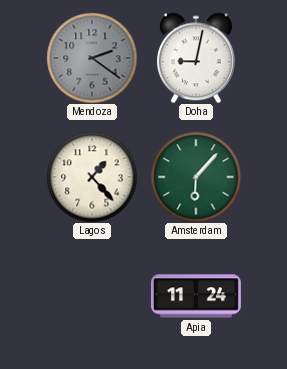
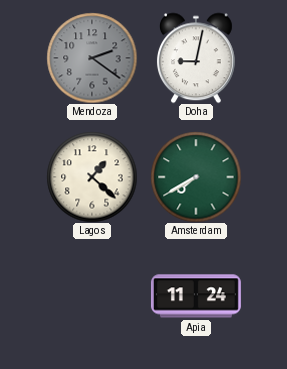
Lagos: 1:23 -> 1:22
Amsterdam: 6:07 -> 7:40
